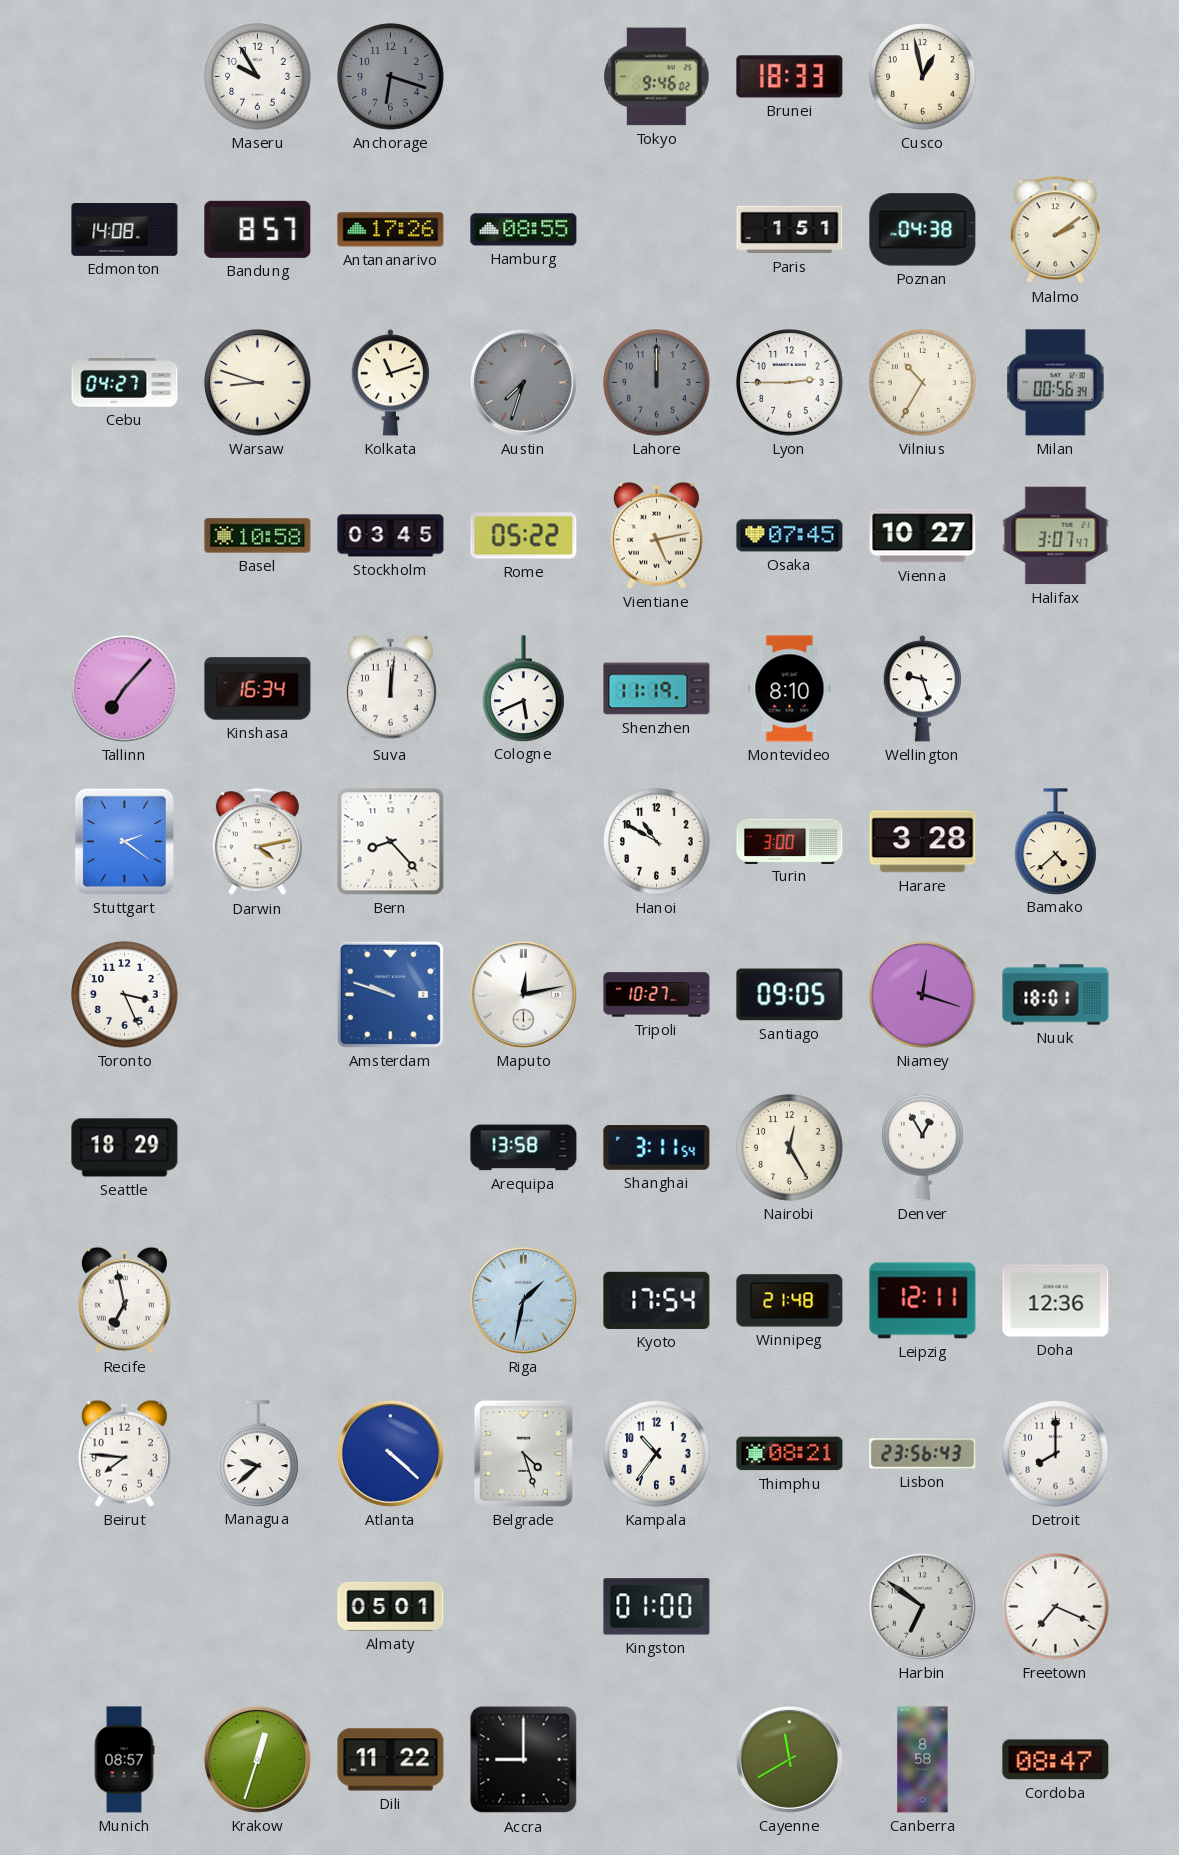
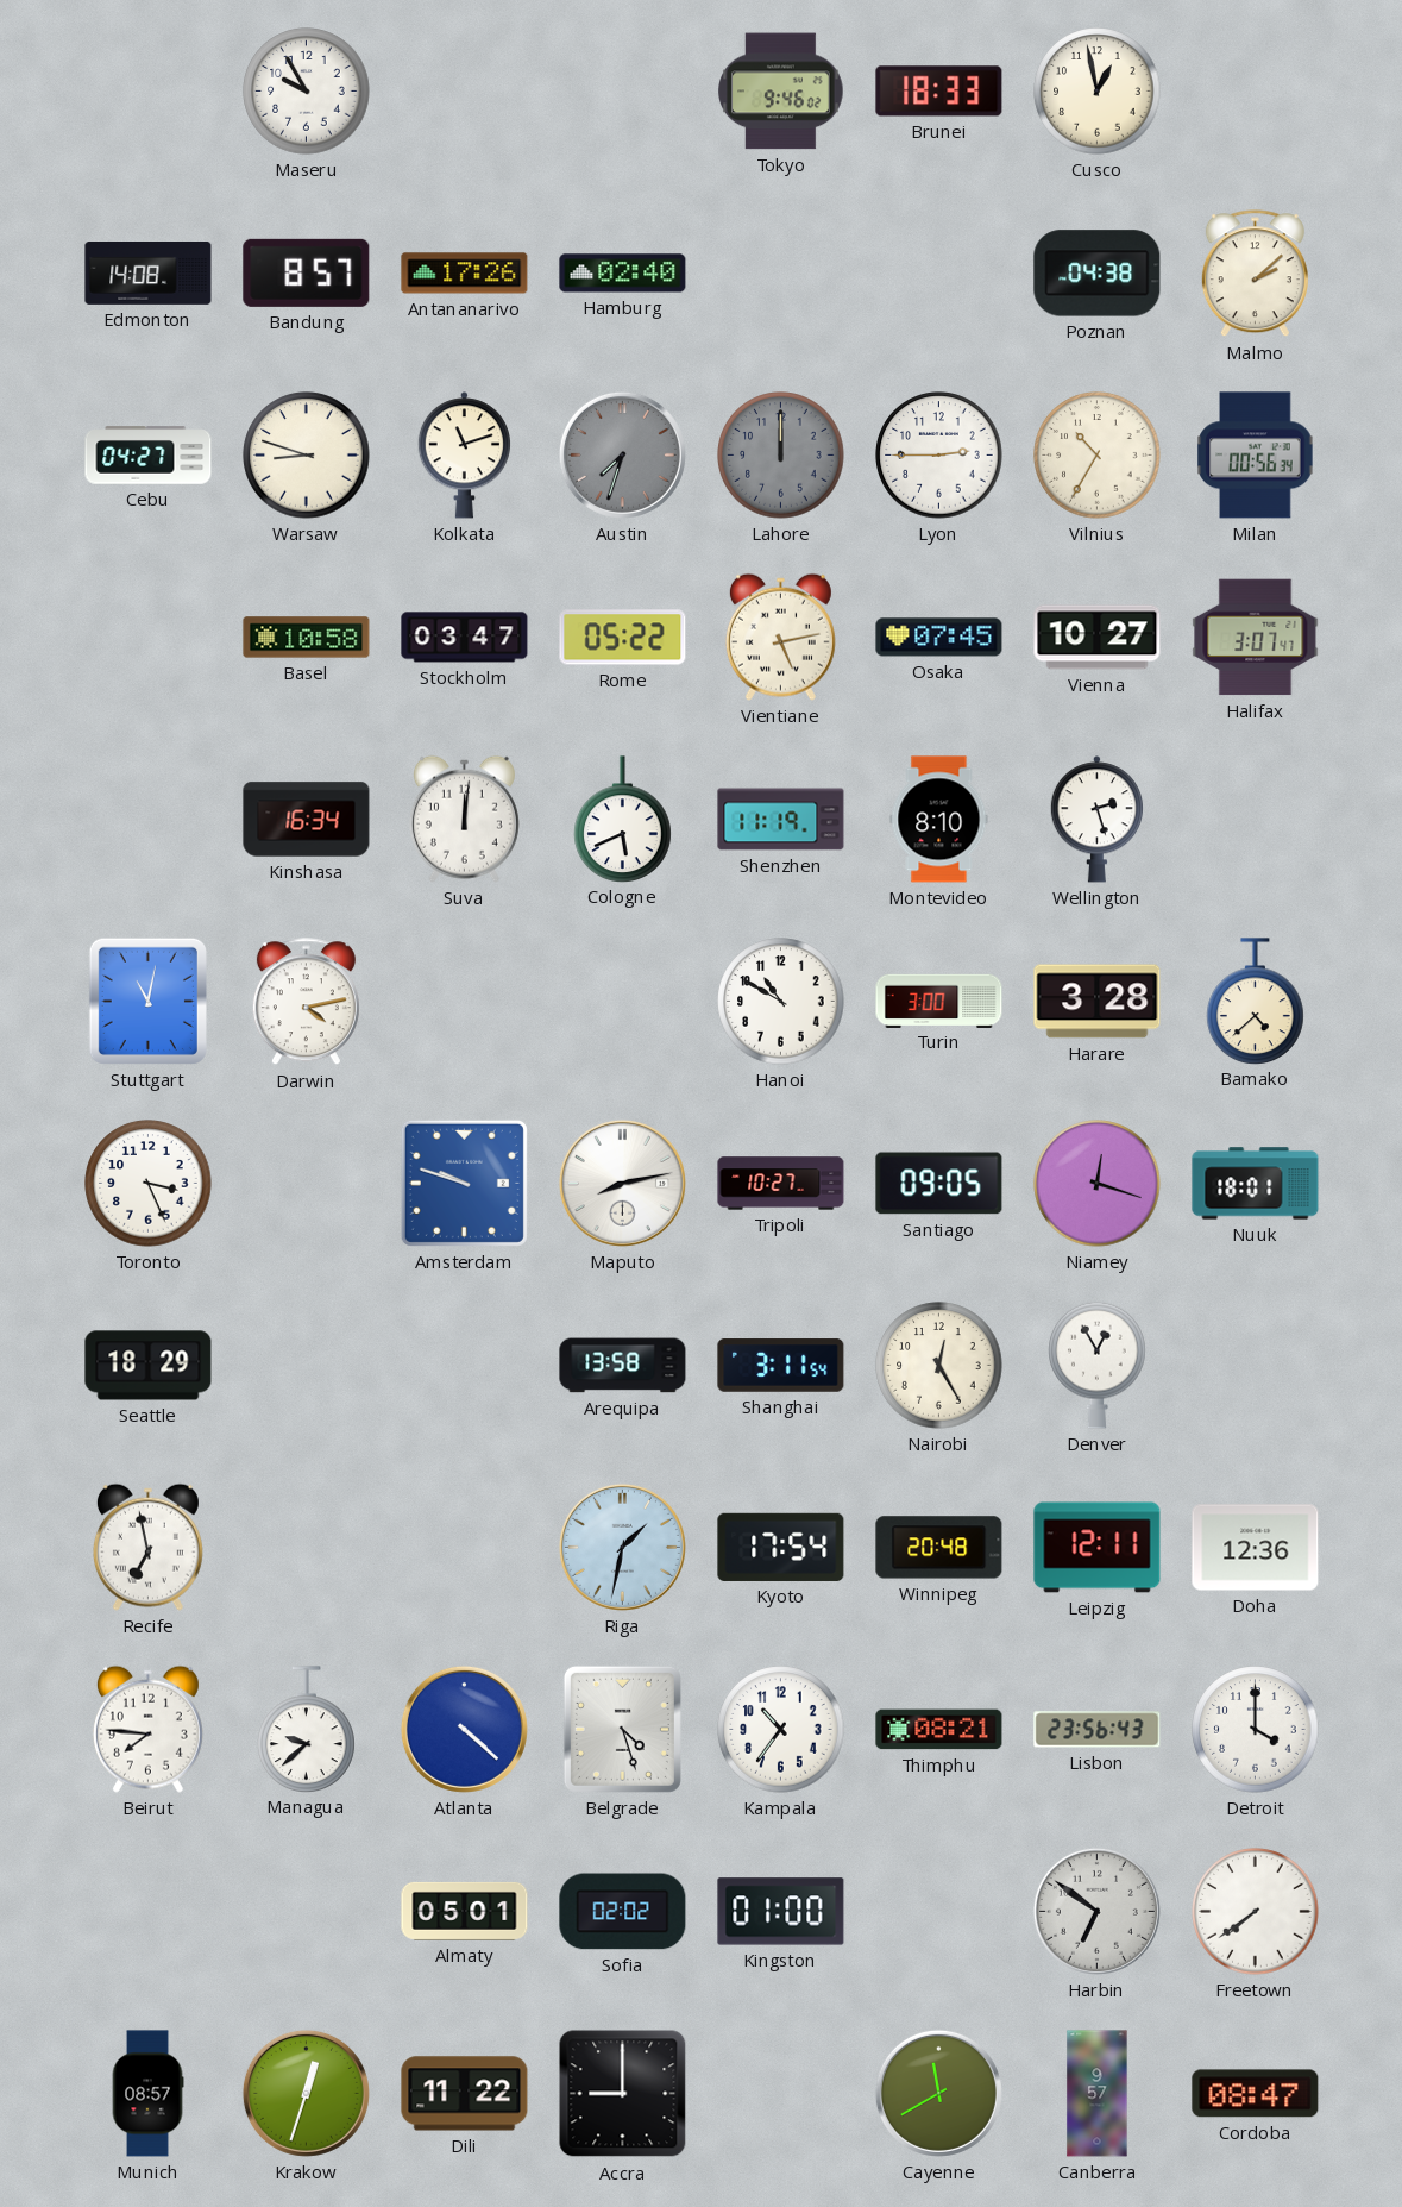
Anchorage: 6:18 -> none
Hamburg: 08:55 -> 02:40
Paris: 1:51 -> none
Malmo: 2:09 -> 2:08
Stockholm: 03:45 -> 03:47
Tallinn: 7:07 -> none
Wellington: 9:27 -> 2:27
Stuttgart: 2:21 -> 11:02
Bern: 8:23 -> none
Maputo: 12:13 -> 8:13
Winnipeg: 21:48 -> 20:48
Detroit: 8:00 -> 4:00
Sofia: none -> 02:02
Freetown: 7:19 -> 7:39
Canberra: 8:58 -> 9:57
